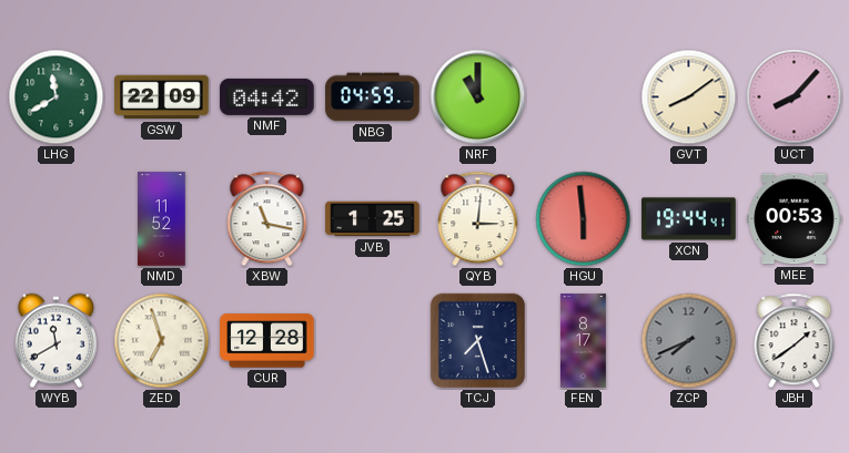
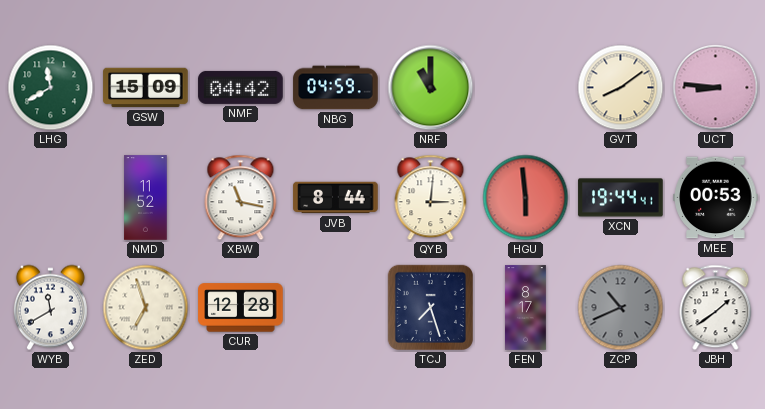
GSW: 22:09 -> 15:09
UCT: 8:07 -> 8:46
JVB: 1:25 -> 8:44
ZCP: 7:41 -> 10:41
